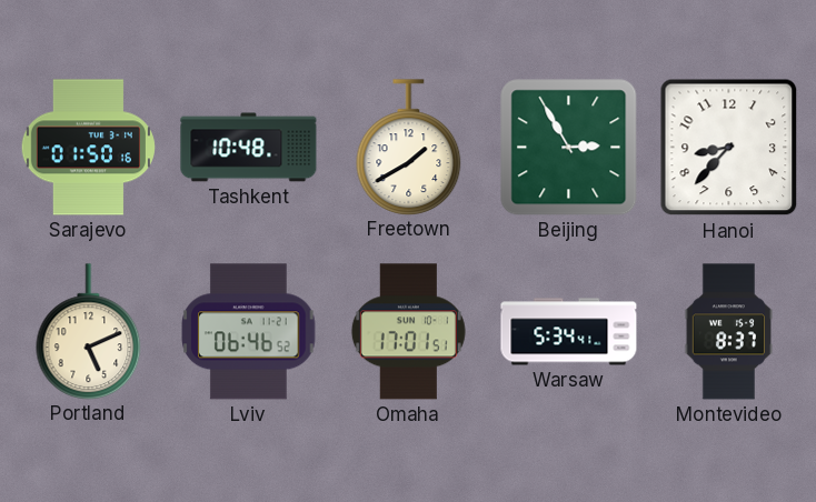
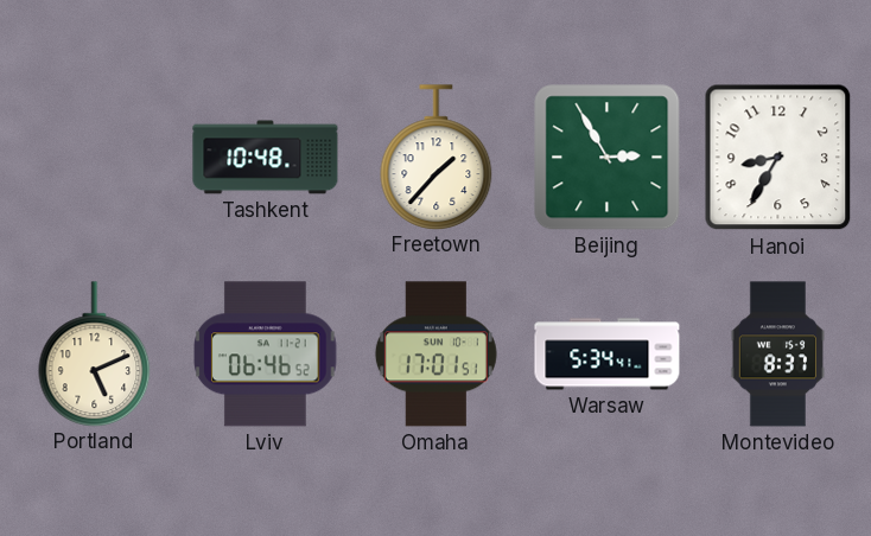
Sarajevo: 01:50 -> none
Freetown: 1:40 -> 1:37
Hanoi: 8:37 -> 8:35
